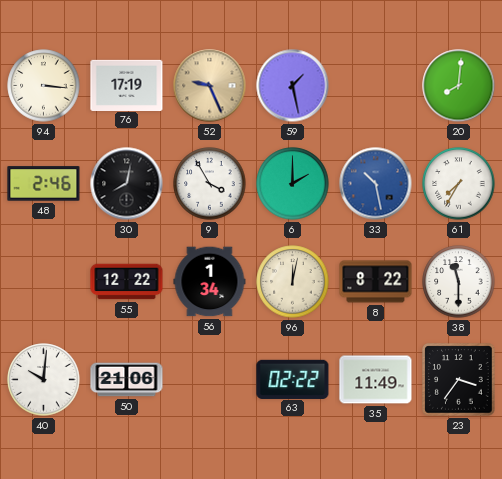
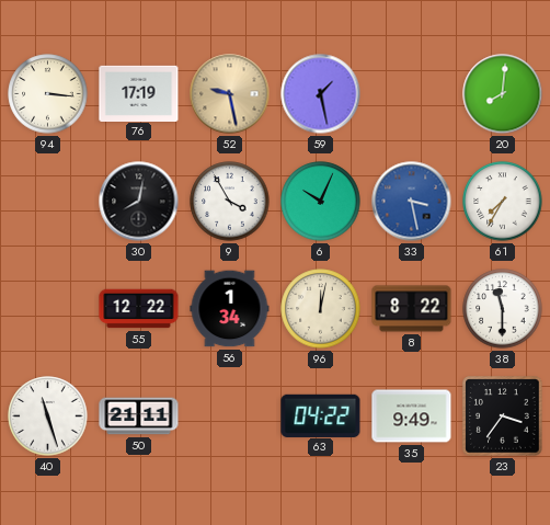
52: 9:26 -> 9:28
48: 2:46 -> none
6: 2:00 -> 10:04
33: 10:28 -> 3:28
40: 10:01 -> 11:27
50: 21:06 -> 21:11
63: 02:22 -> 04:22
35: 11:49 -> 9:49
